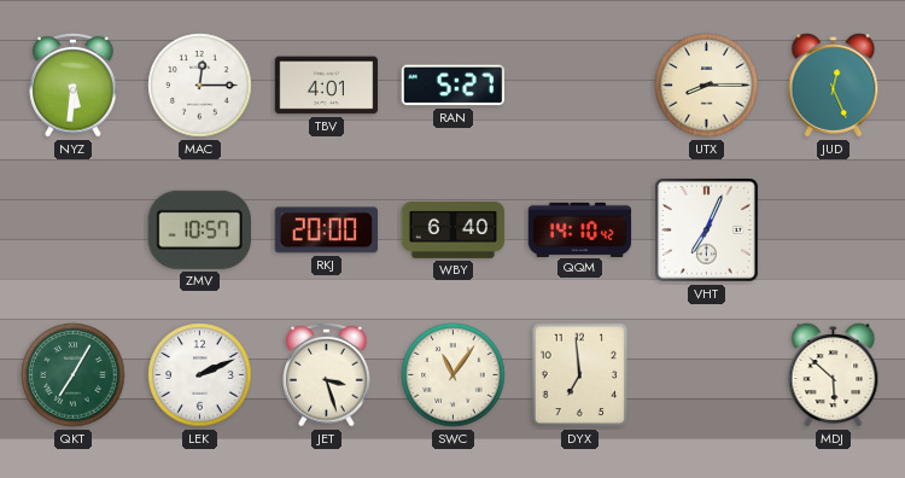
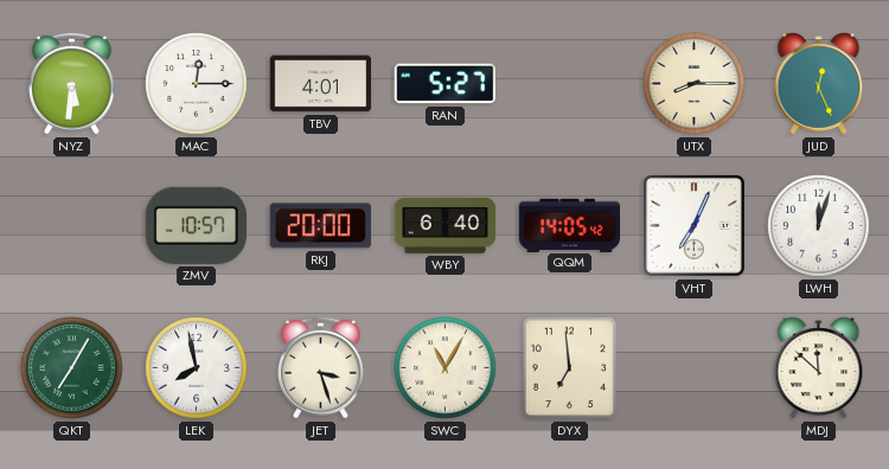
QQM: 14:10 -> 14:05
LWH: none -> 12:03
LEK: 2:11 -> 7:58
SWC: 11:06 -> 11:05
MDJ: 5:52 -> 11:52
